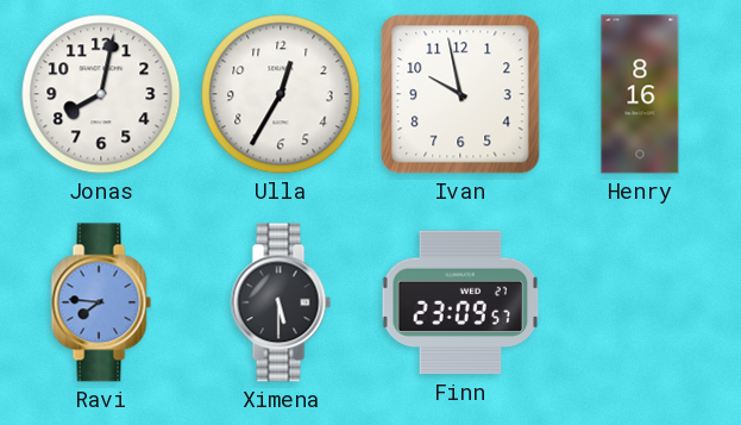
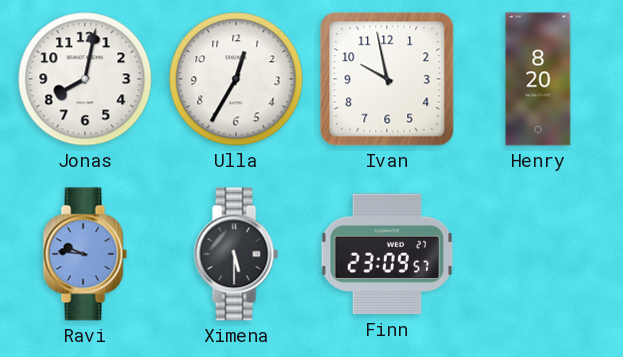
Henry: 8:16 -> 8:20
Ravi: 7:46 -> 9:46
